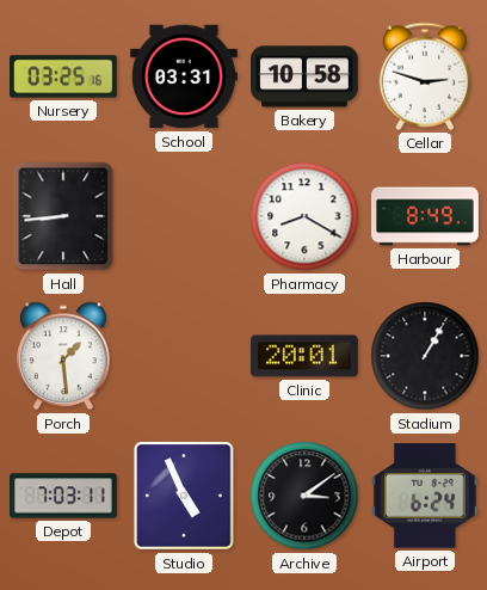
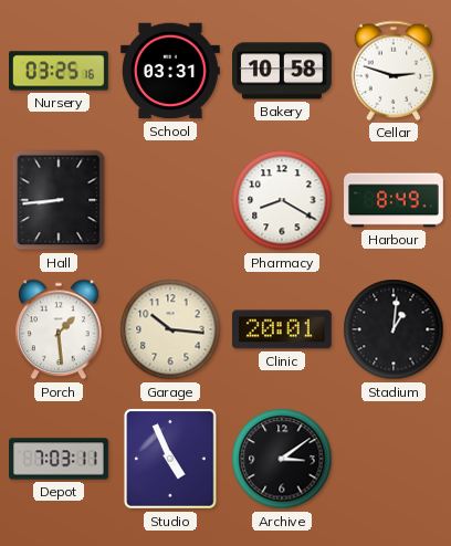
Garage: none -> 10:16
Stadium: 1:05 -> 1:01
Airport: 6:24 -> none
